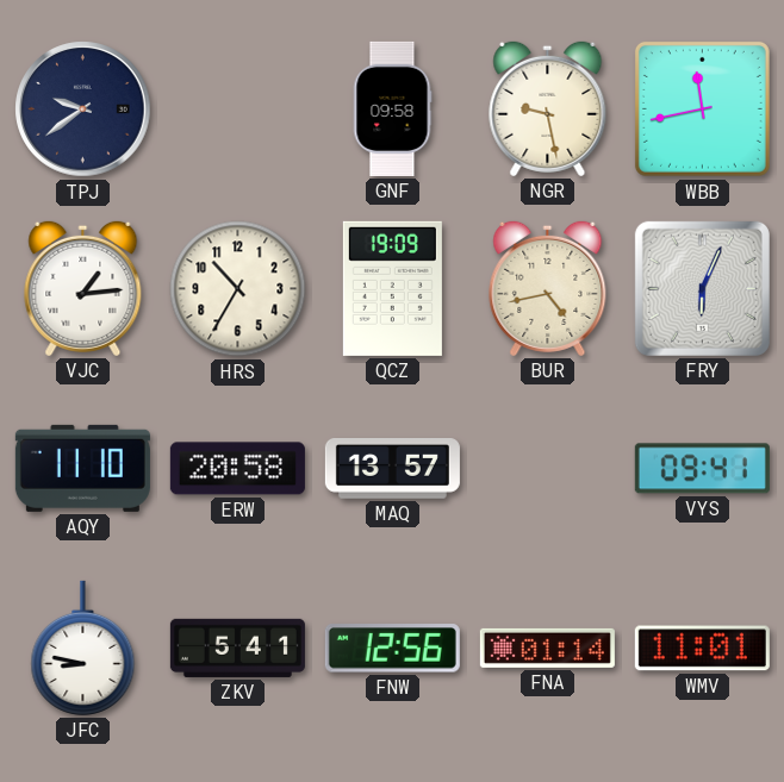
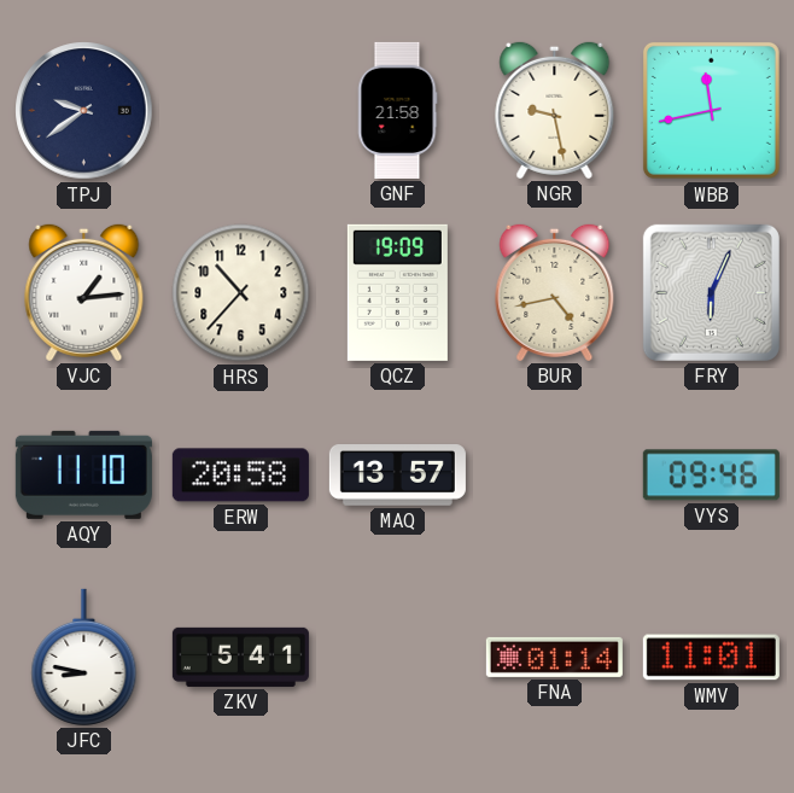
GNF: 09:58 -> 21:58
HRS: 10:35 -> 10:37
VYS: 09:41 -> 09:46
FNW: 12:56 -> none
